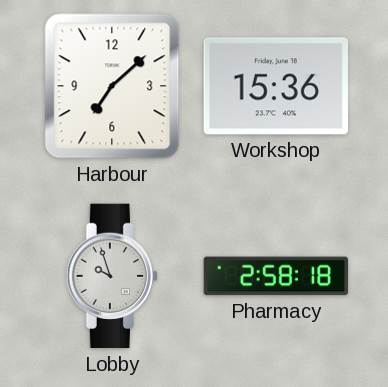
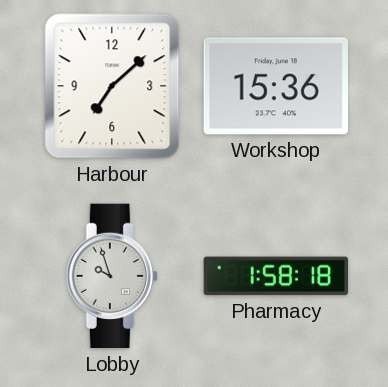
Pharmacy: 2:58 -> 1:58
